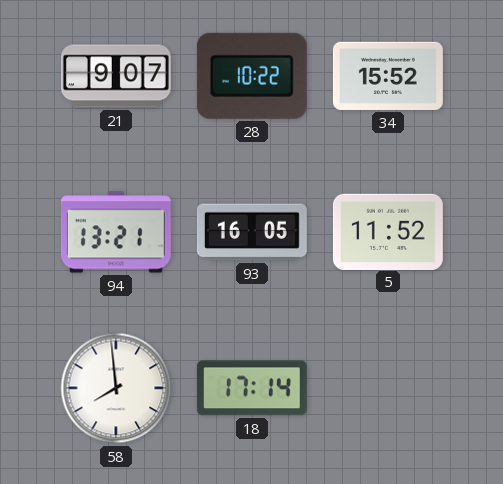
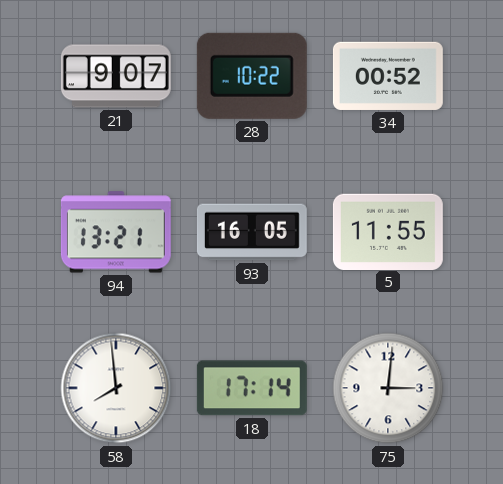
34: 15:52 -> 00:52
5: 11:52 -> 11:55
75: none -> 3:01
